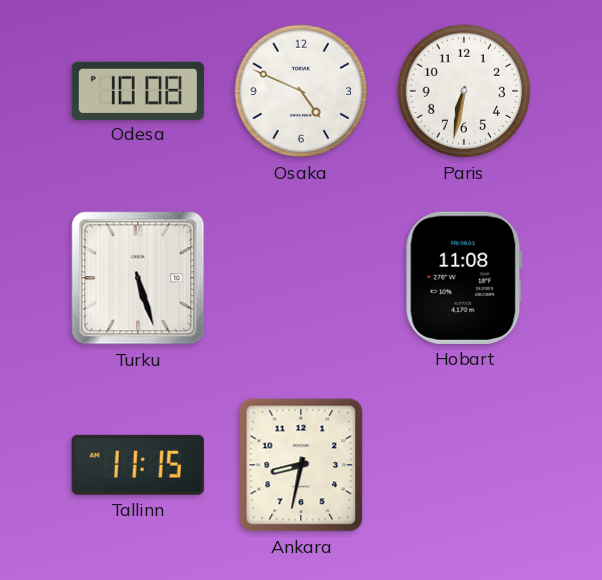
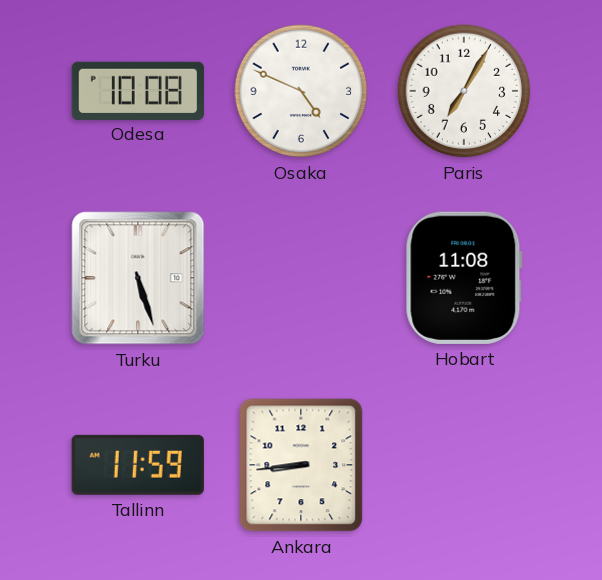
Paris: 6:32 -> 7:05
Tallinn: 11:15 -> 11:59
Ankara: 8:32 -> 8:44
